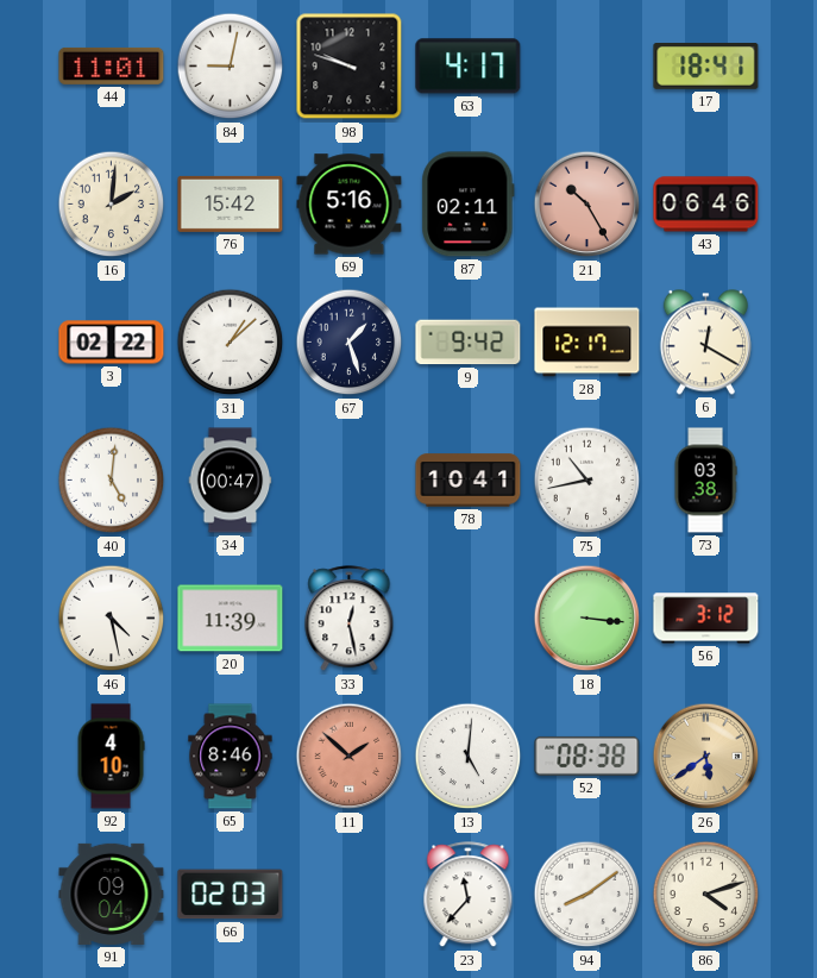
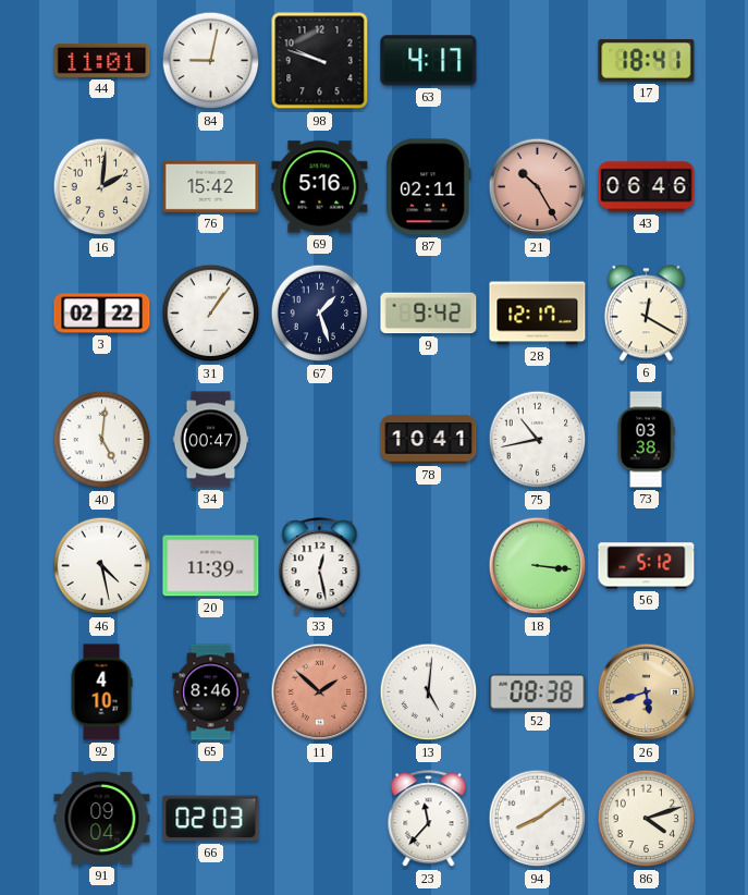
31: 1:08 -> 1:06
56: 3:12 -> 5:12
26: 5:39 -> 5:42
